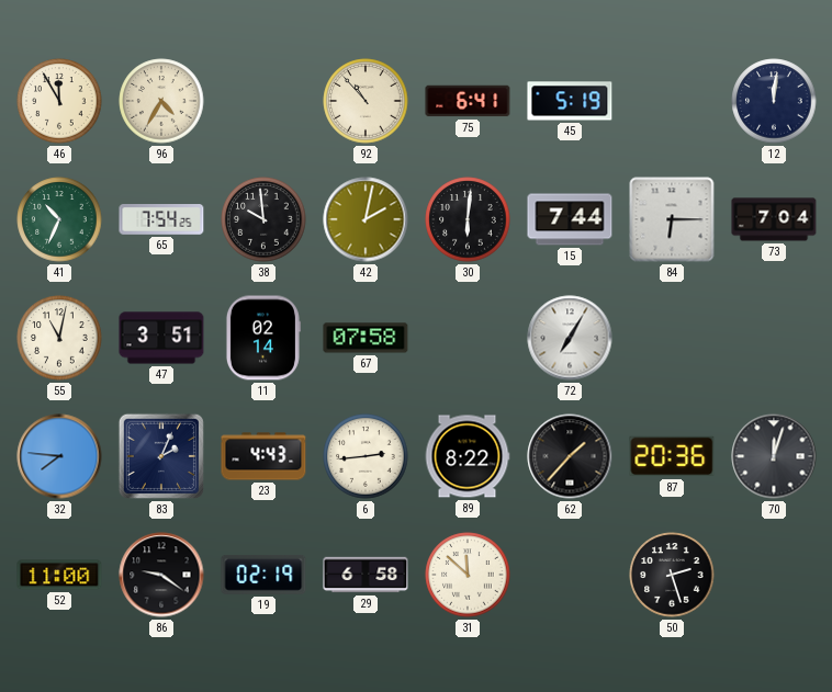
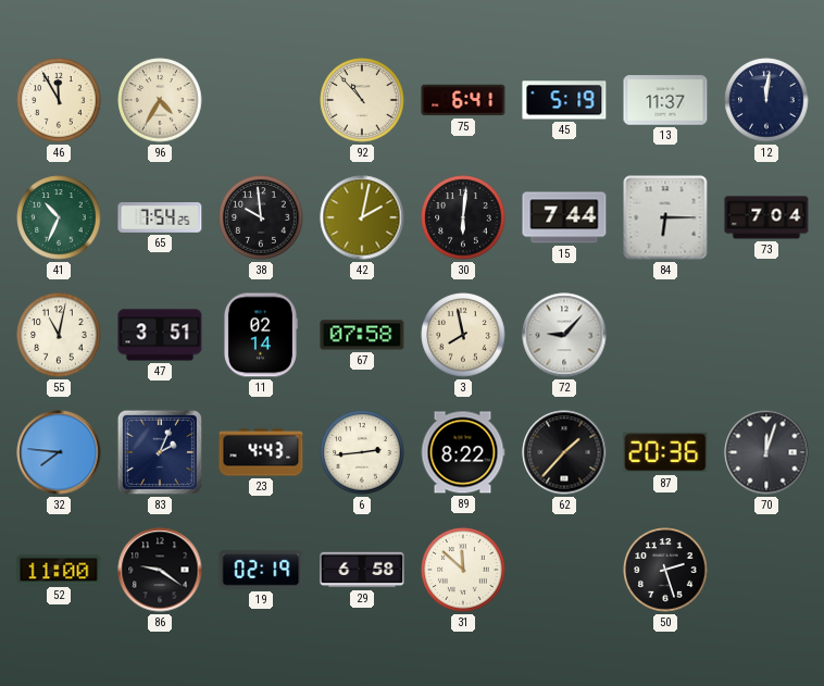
13: none -> 11:37
3: none -> 7:58
72: 7:05 -> 9:07
